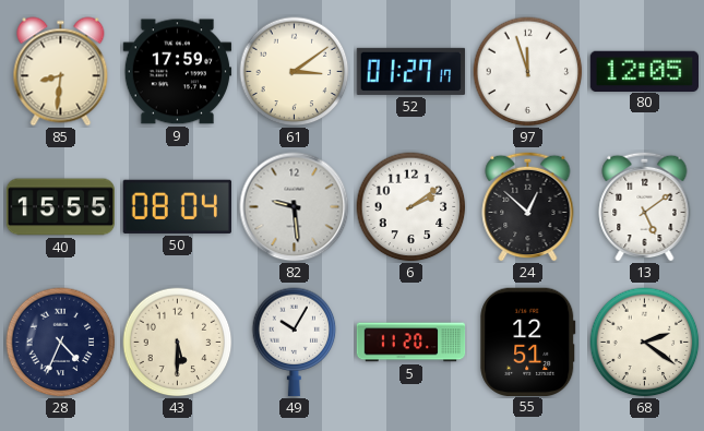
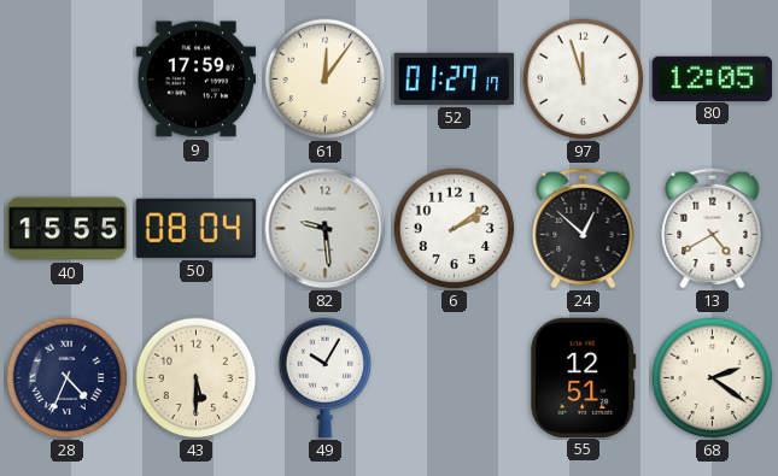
85: 8:31 -> none
61: 3:09 -> 12:06
13: 5:09 -> 4:40
5: 11:20 -> none
